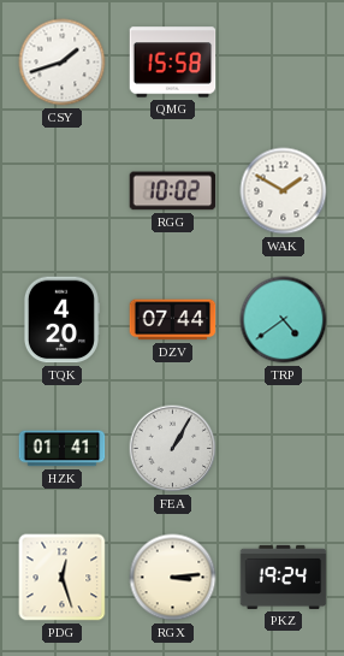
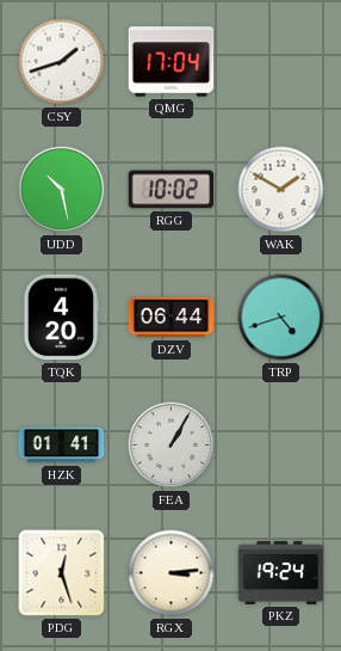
QMG: 15:58 -> 17:04
UDD: none -> 10:28
DZV: 07:44 -> 06:44
TRP: 4:39 -> 4:42
